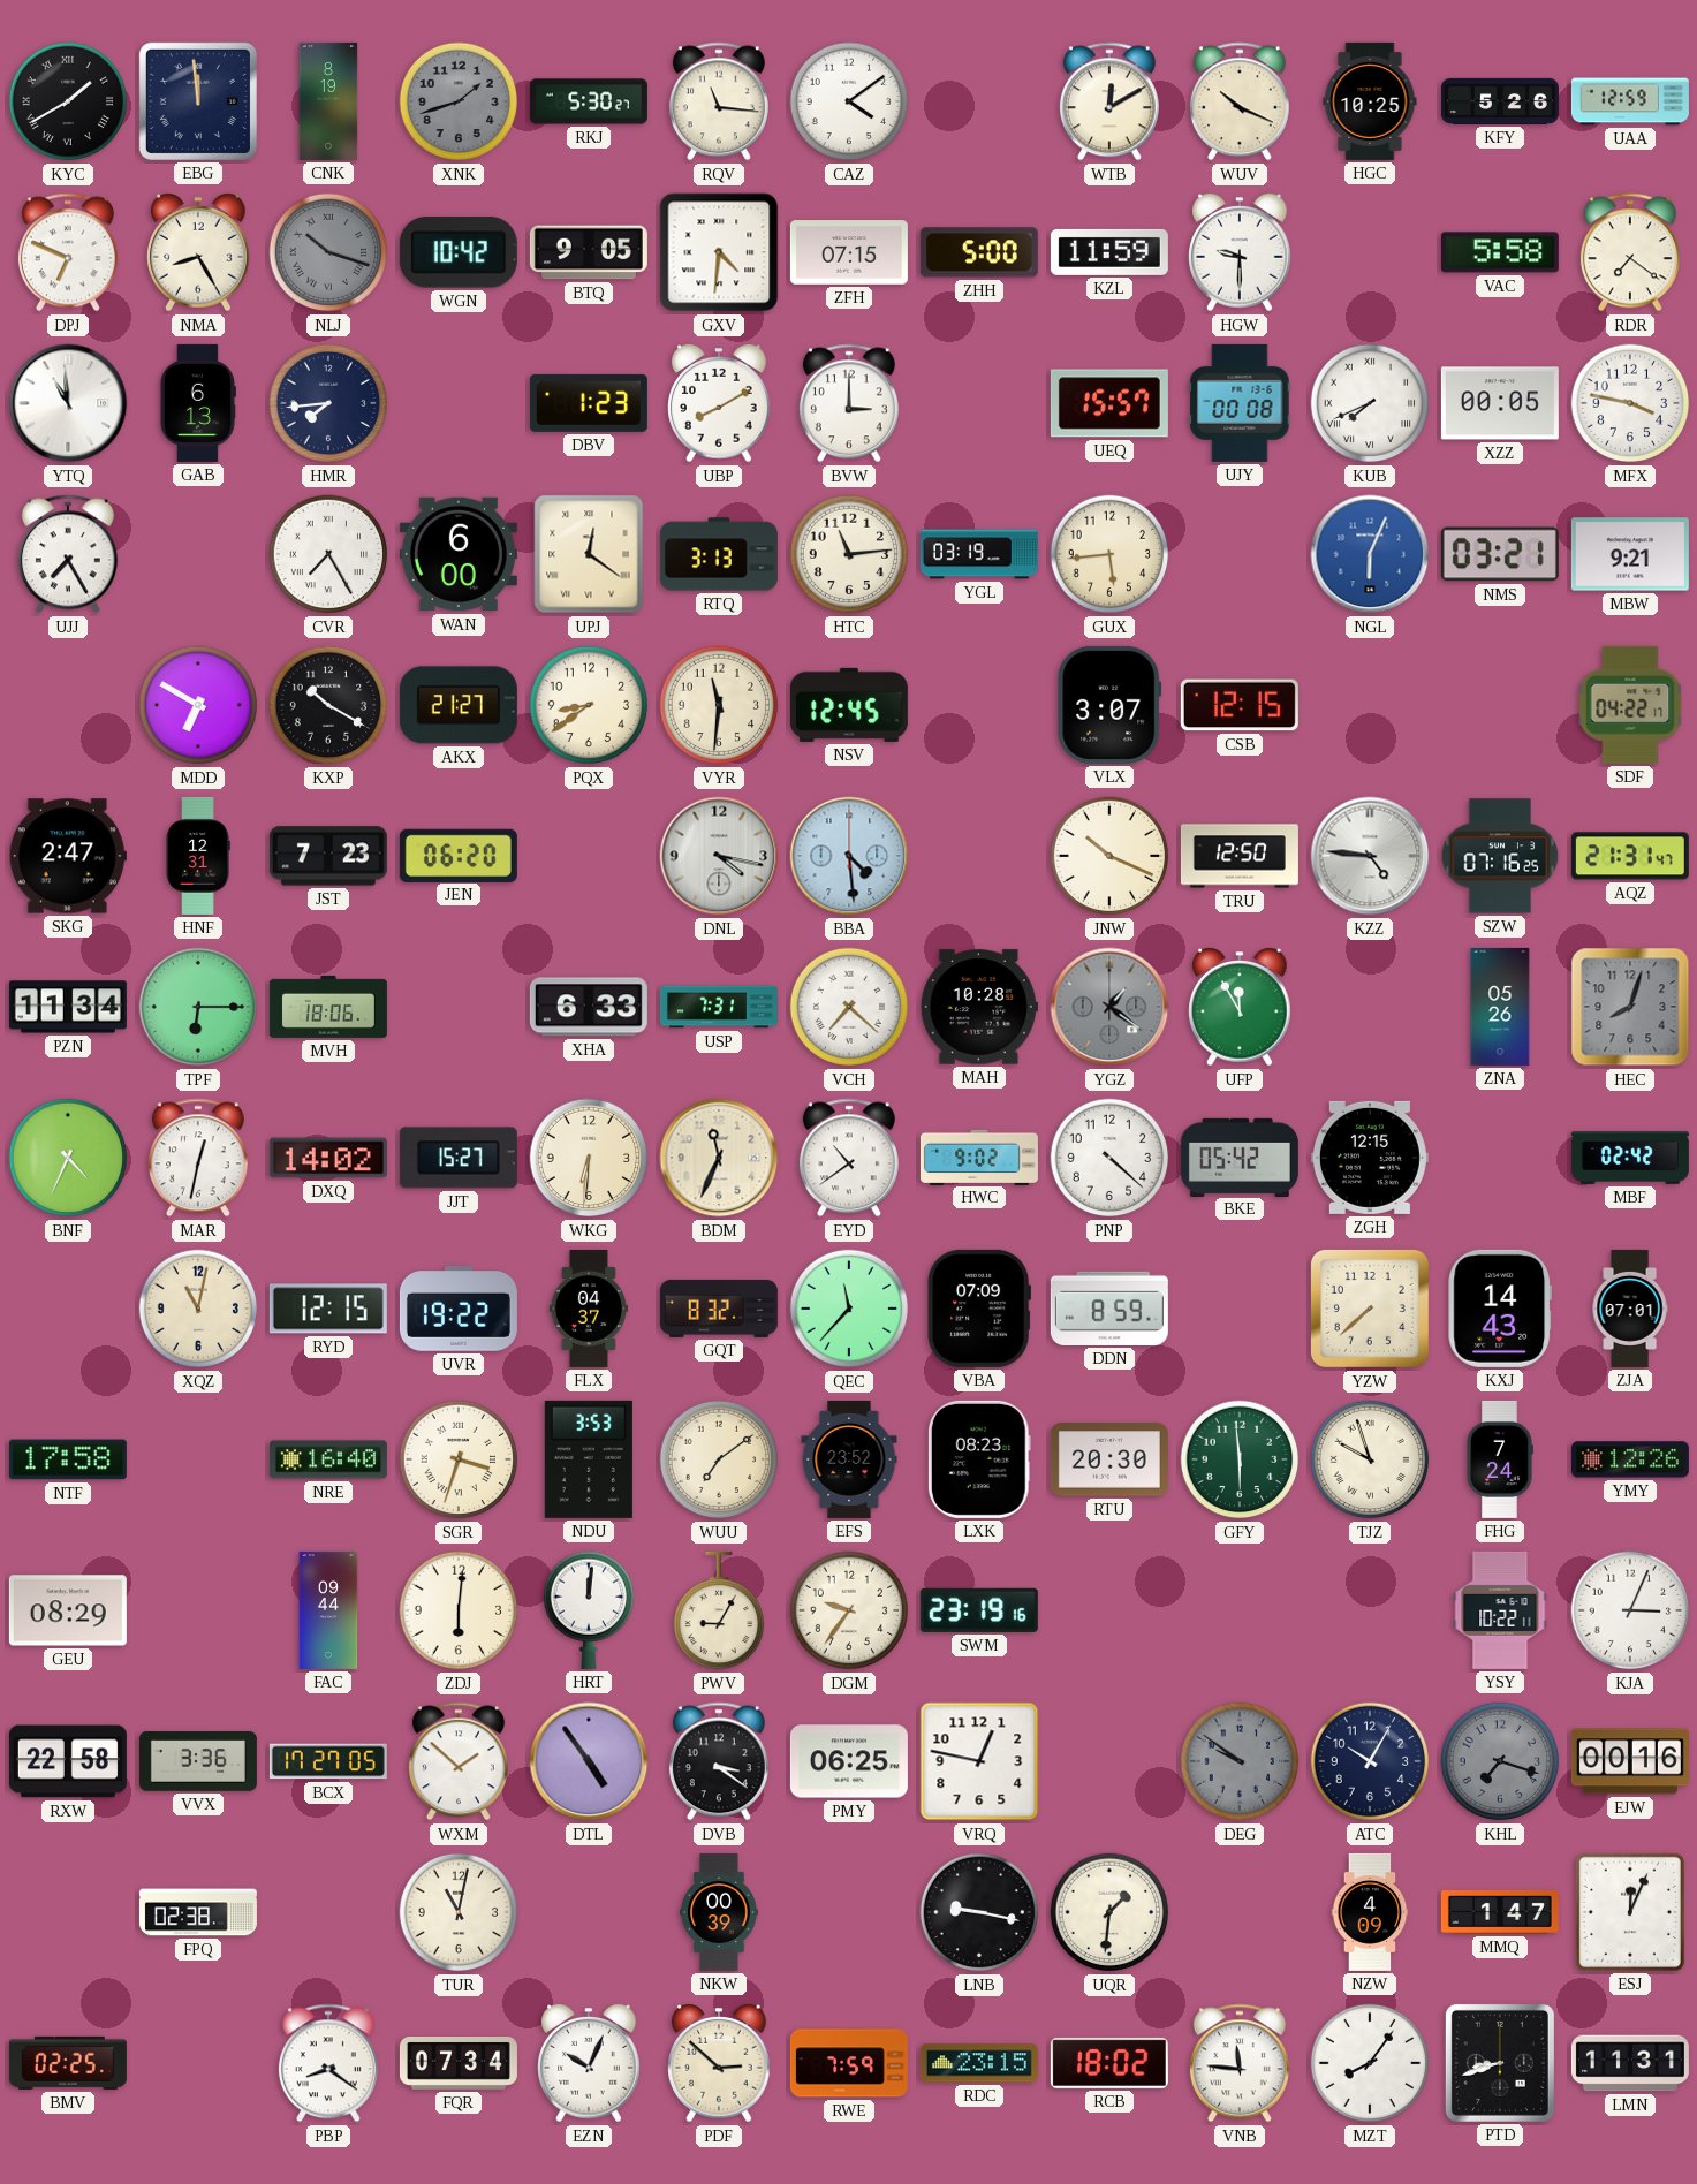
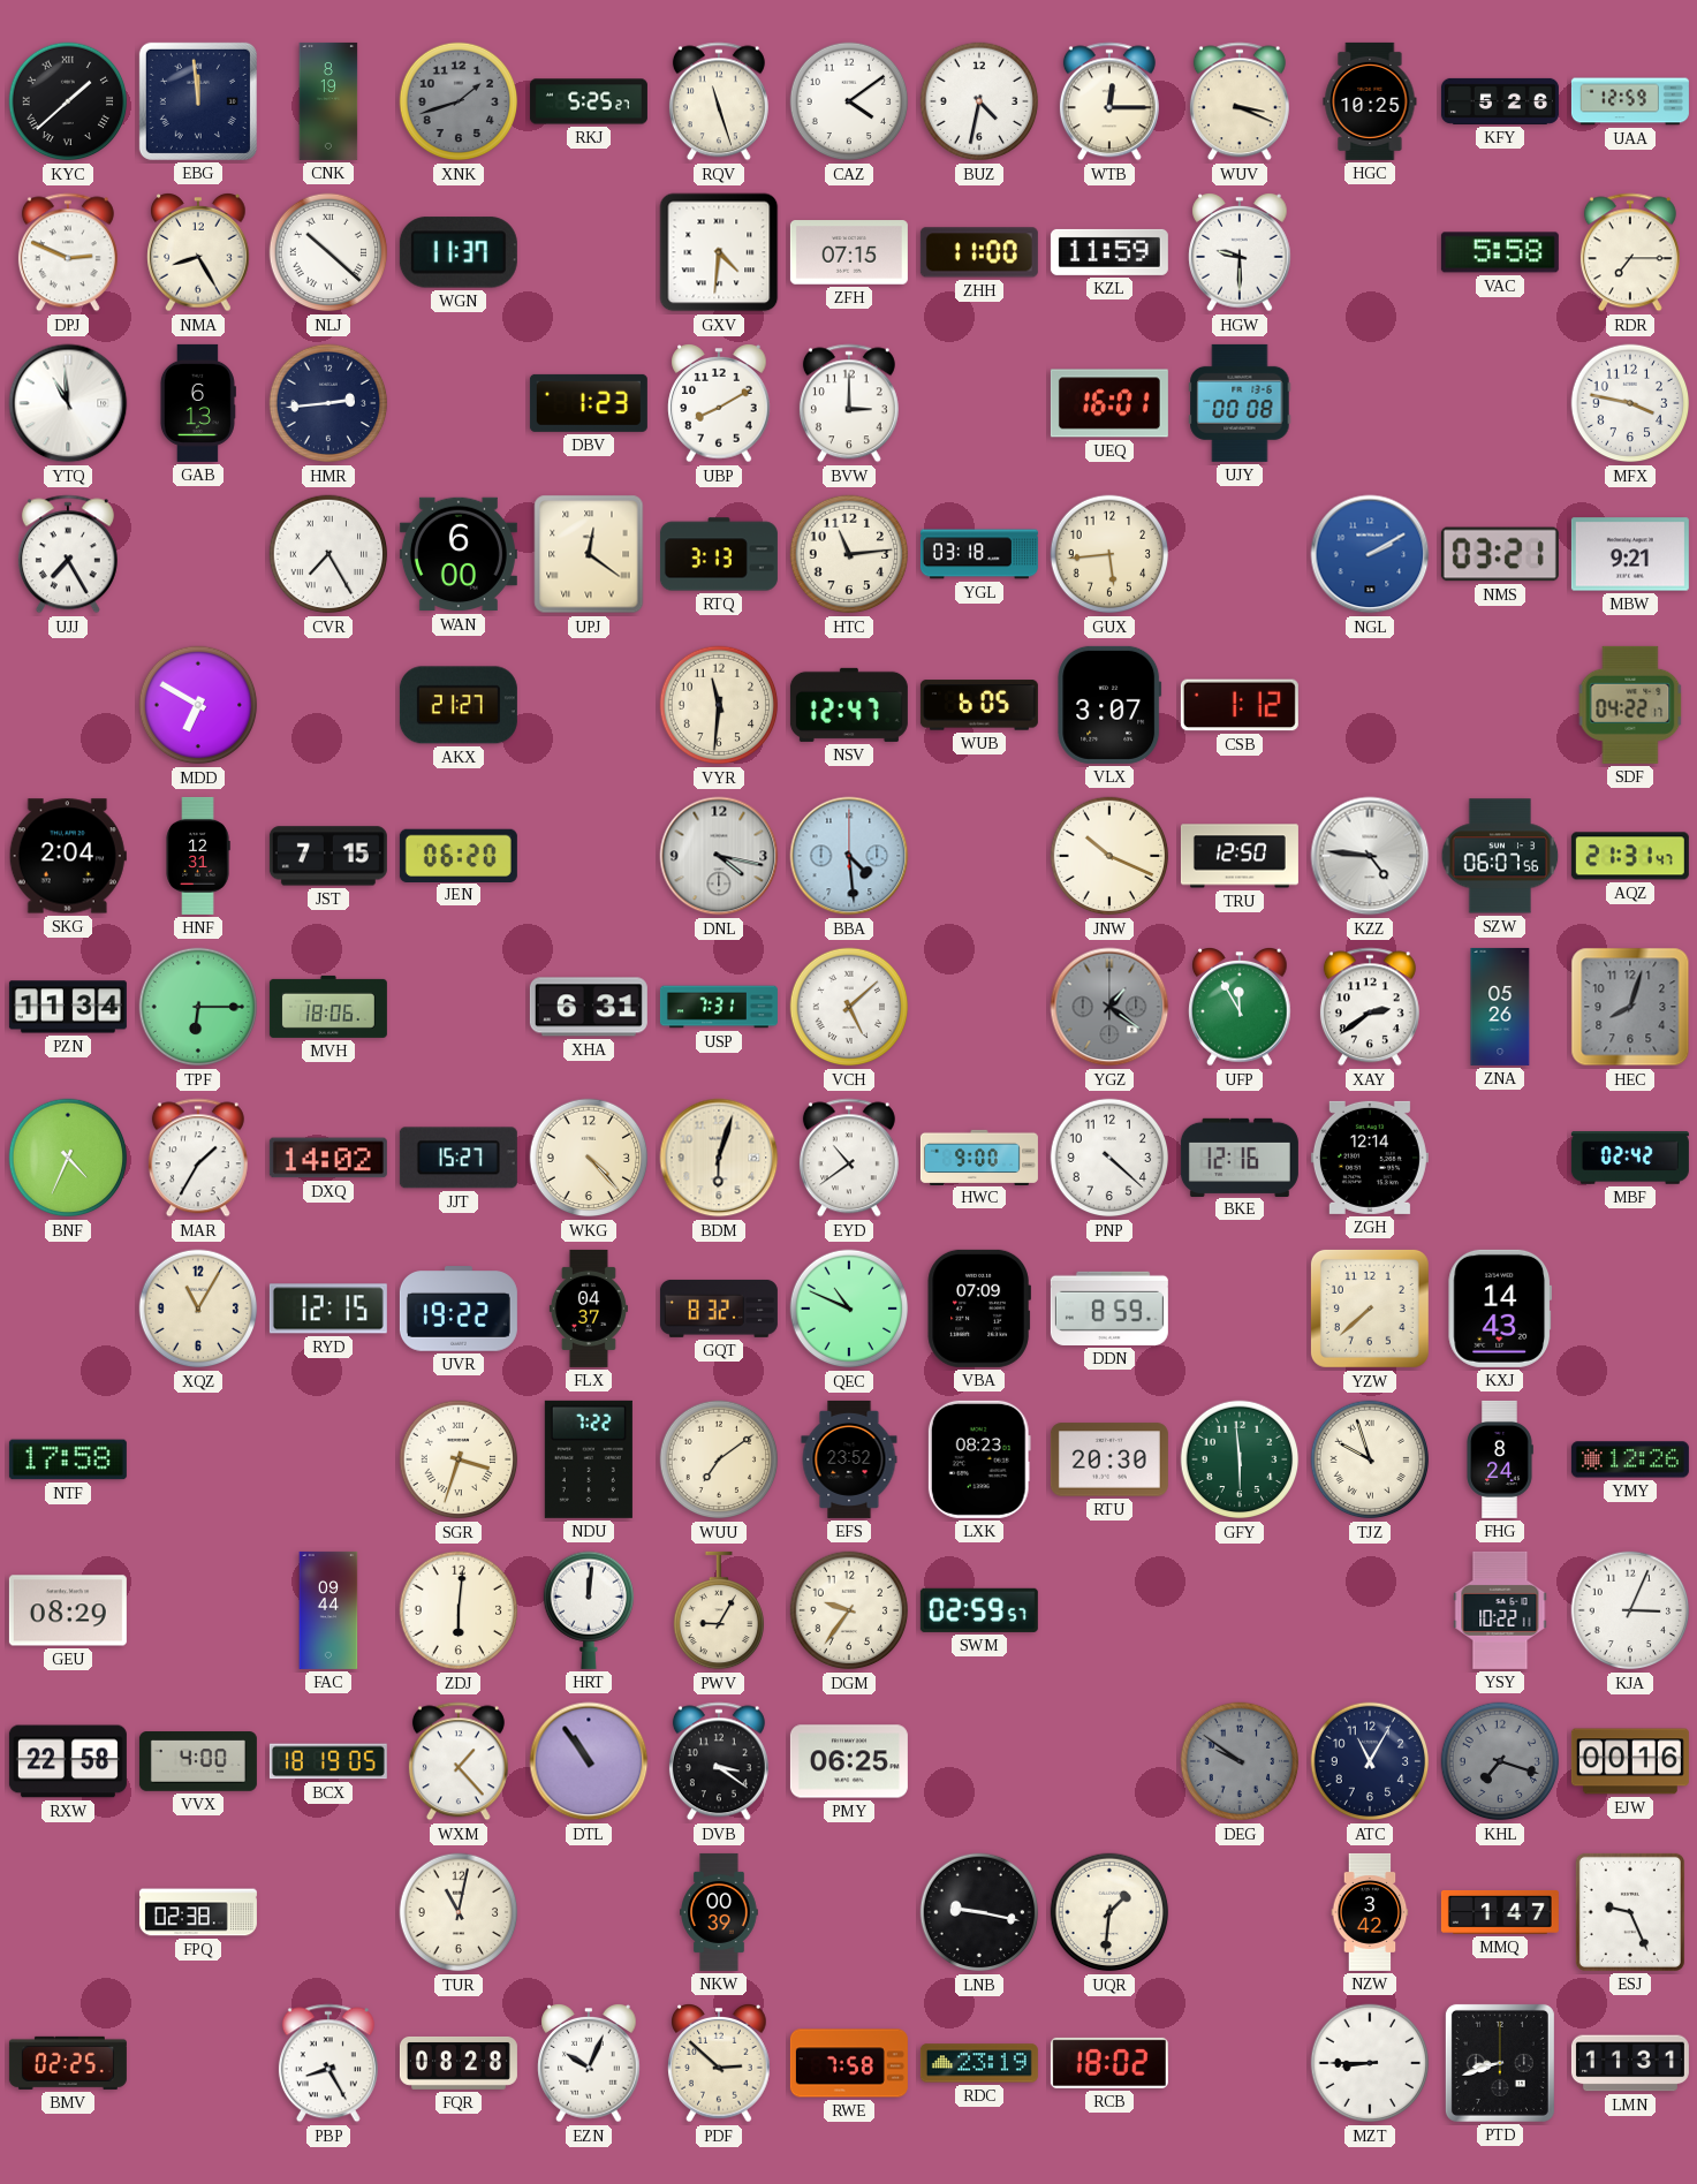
KYC: 1:40 -> 1:38
RKJ: 5:30 -> 5:25
RQV: 11:16 -> 11:27
BUZ: none -> 4:32
WTB: 12:10 -> 12:15
WUV: 10:19 -> 3:19
DPJ: 6:49 -> 2:49
NLJ: 10:18 -> 10:22
NLJ dial: grey -> white
WGN: 10:42 -> 11:37
BTQ: 9:05 -> none
ZHH: 5:00 -> 11:00
RDR: 7:21 -> 7:15
HMR: 7:44 -> 2:44
UEQ: 15:57 -> 16:01
KUB: 7:41 -> none
XZZ: 00:05 -> none
YGL: 03:19 -> 03:18
NGL: 6:04 -> 2:10
KXP: 10:20 -> none
PQX: 8:39 -> none
NSV: 12:45 -> 12:47
WUB: none -> 6:05
CSB: 12:15 -> 1:12
SKG: 2:47 -> 2:04
JST: 7:23 -> 7:15
SZW: 07:16 -> 06:07
XHA: 6:33 -> 6:31
VCH: 7:22 -> 5:08
MAH: 10:28 -> none
XAY: none -> 2:39
MAR: 12:32 -> 1:35
WKG: 6:31 -> 4:23
BDM: 11:34 -> 6:03
HWC: 9:02 -> 9:00
BKE: 05:42 -> 12:16
ZGH: 12:15 -> 12:14
XQZ: 11:02 -> 11:05
QEC: 11:37 -> 10:49
ZJA: 07:01 -> none
NRE: 16:40 -> none
NDU: 3:53 -> 7:22
FHG: 7:24 -> 8:24
SWM: 23:19 -> 02:59
VVX: 3:36 -> 4:00
BCX: 17:27 -> 18:19
WXM: 1:52 -> 1:23
DTL: 4:54 -> 10:54
VRQ: 12:47 -> none
ATC: 10:05 -> 11:05
NZW: 4:09 -> 3:42
ESJ: 12:04 -> 9:26
PBP: 8:21 -> 8:25
FQR: 07:34 -> 08:28
RWE: 7:59 -> 7:58
RDC: 23:15 -> 23:19
VNB: 11:46 -> none
MZT: 8:06 -> 8:45
